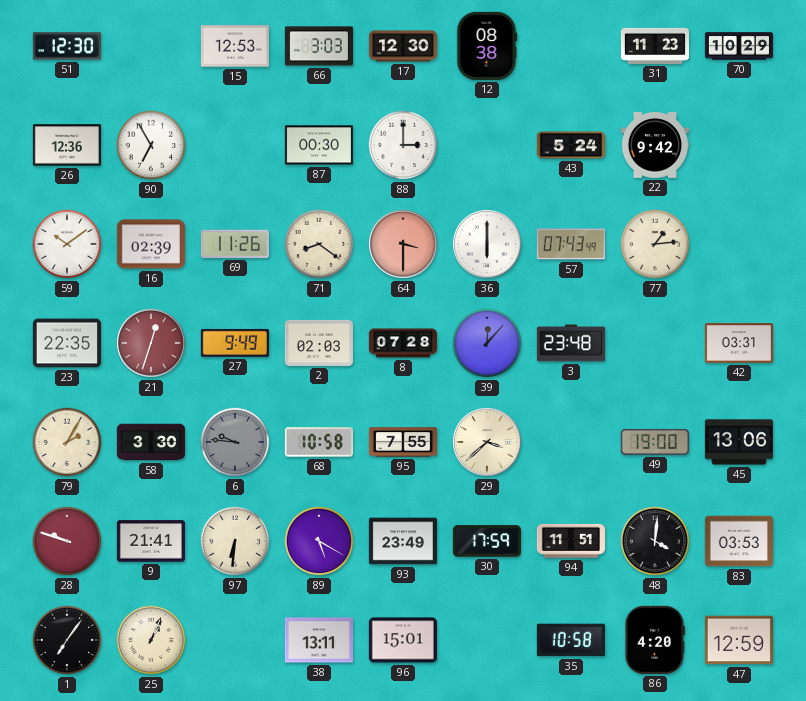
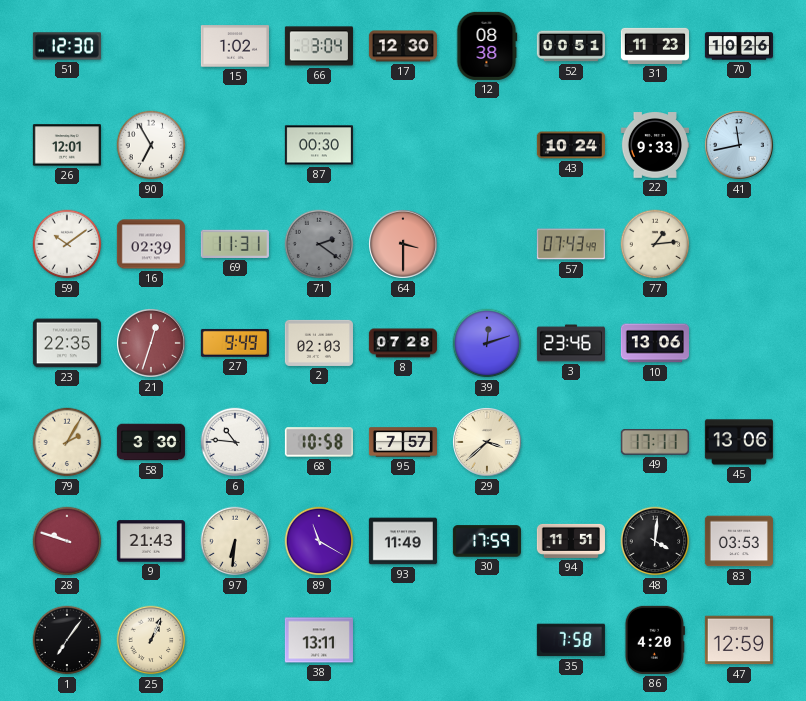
15: 12:53 -> 1:02
66: 3:03 -> 3:04
52: none -> 00:51
70: 10:29 -> 10:26
26: 12:36 -> 12:01
88: 3:00 -> none
43: 5:24 -> 10:24
22: 9:42 -> 9:33
41: none -> 11:43
69: 11:26 -> 11:31
71: 8:21 -> 2:21
71 dial: cream -> grey
36: 6:00 -> none
39: 12:07 -> 12:12
3: 23:48 -> 23:46
10: none -> 13:06
42: 03:31 -> none
6: 9:46 -> 10:46
6 dial: grey -> white
95: 7:55 -> 7:57
49: 19:00 -> 17:11
9: 21:41 -> 21:43
89: 5:20 -> 11:20
93: 23:49 -> 11:49
96: 15:01 -> none
35: 10:58 -> 7:58
